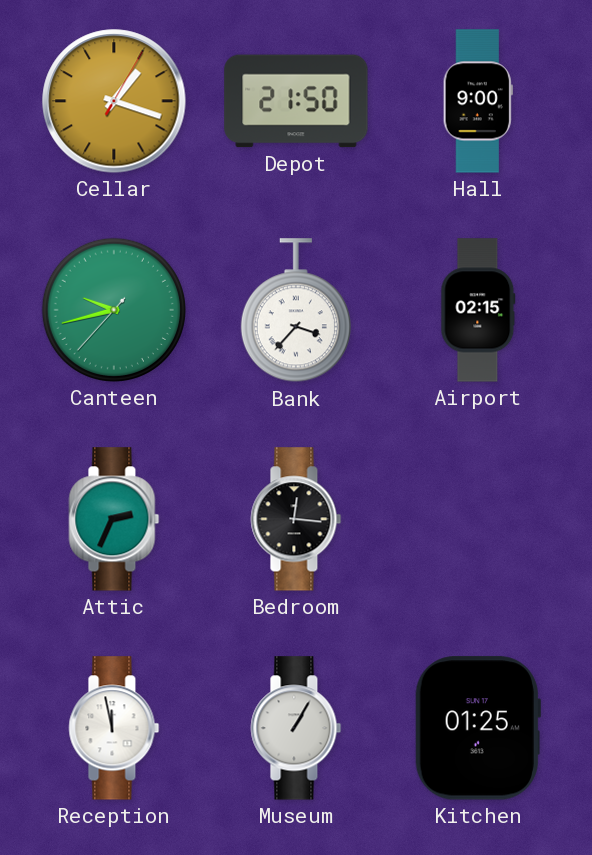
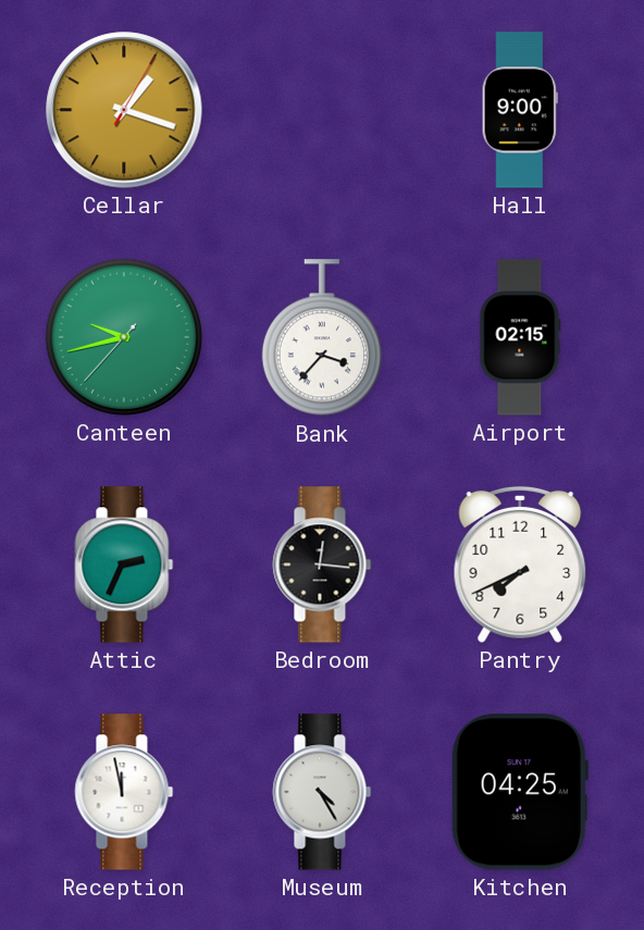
Depot: 21:50 -> none
Pantry: none -> 7:41
Museum: 1:05 -> 4:25
Kitchen: 01:25 -> 04:25
